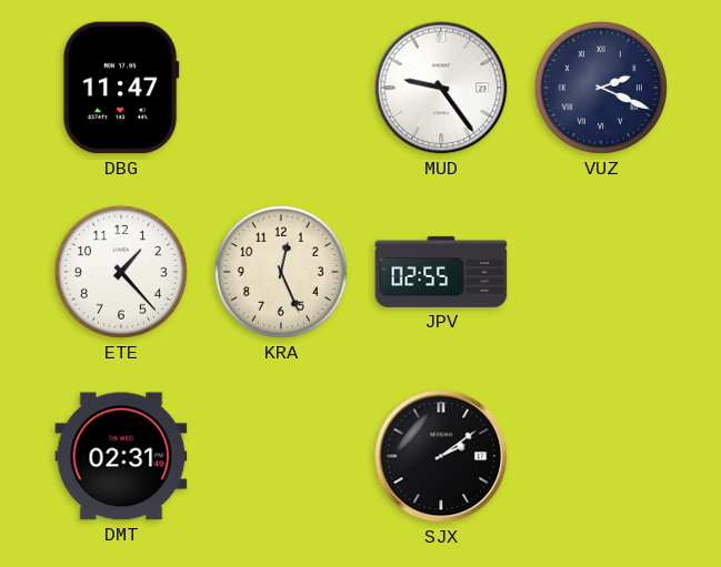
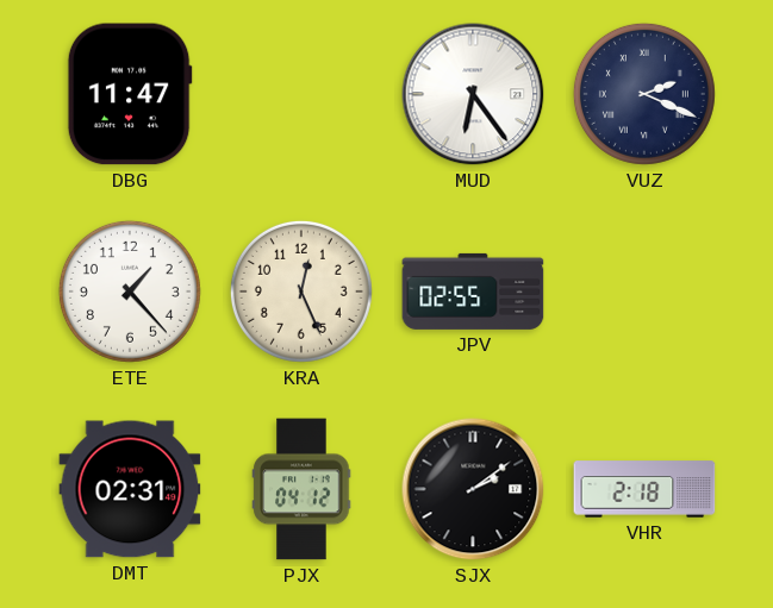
MUD: 9:24 -> 6:24
PJX: none -> 04:12
VHR: none -> 2:18
